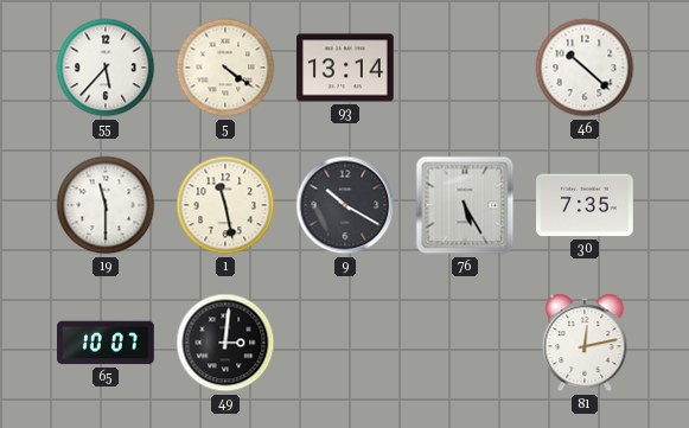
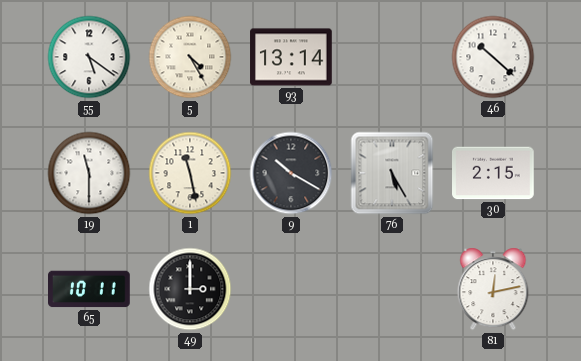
55: 5:37 -> 5:21
5: 4:21 -> 4:25
30: 7:35 -> 2:15
65: 10:07 -> 10:11
49: 3:01 -> 3:00
